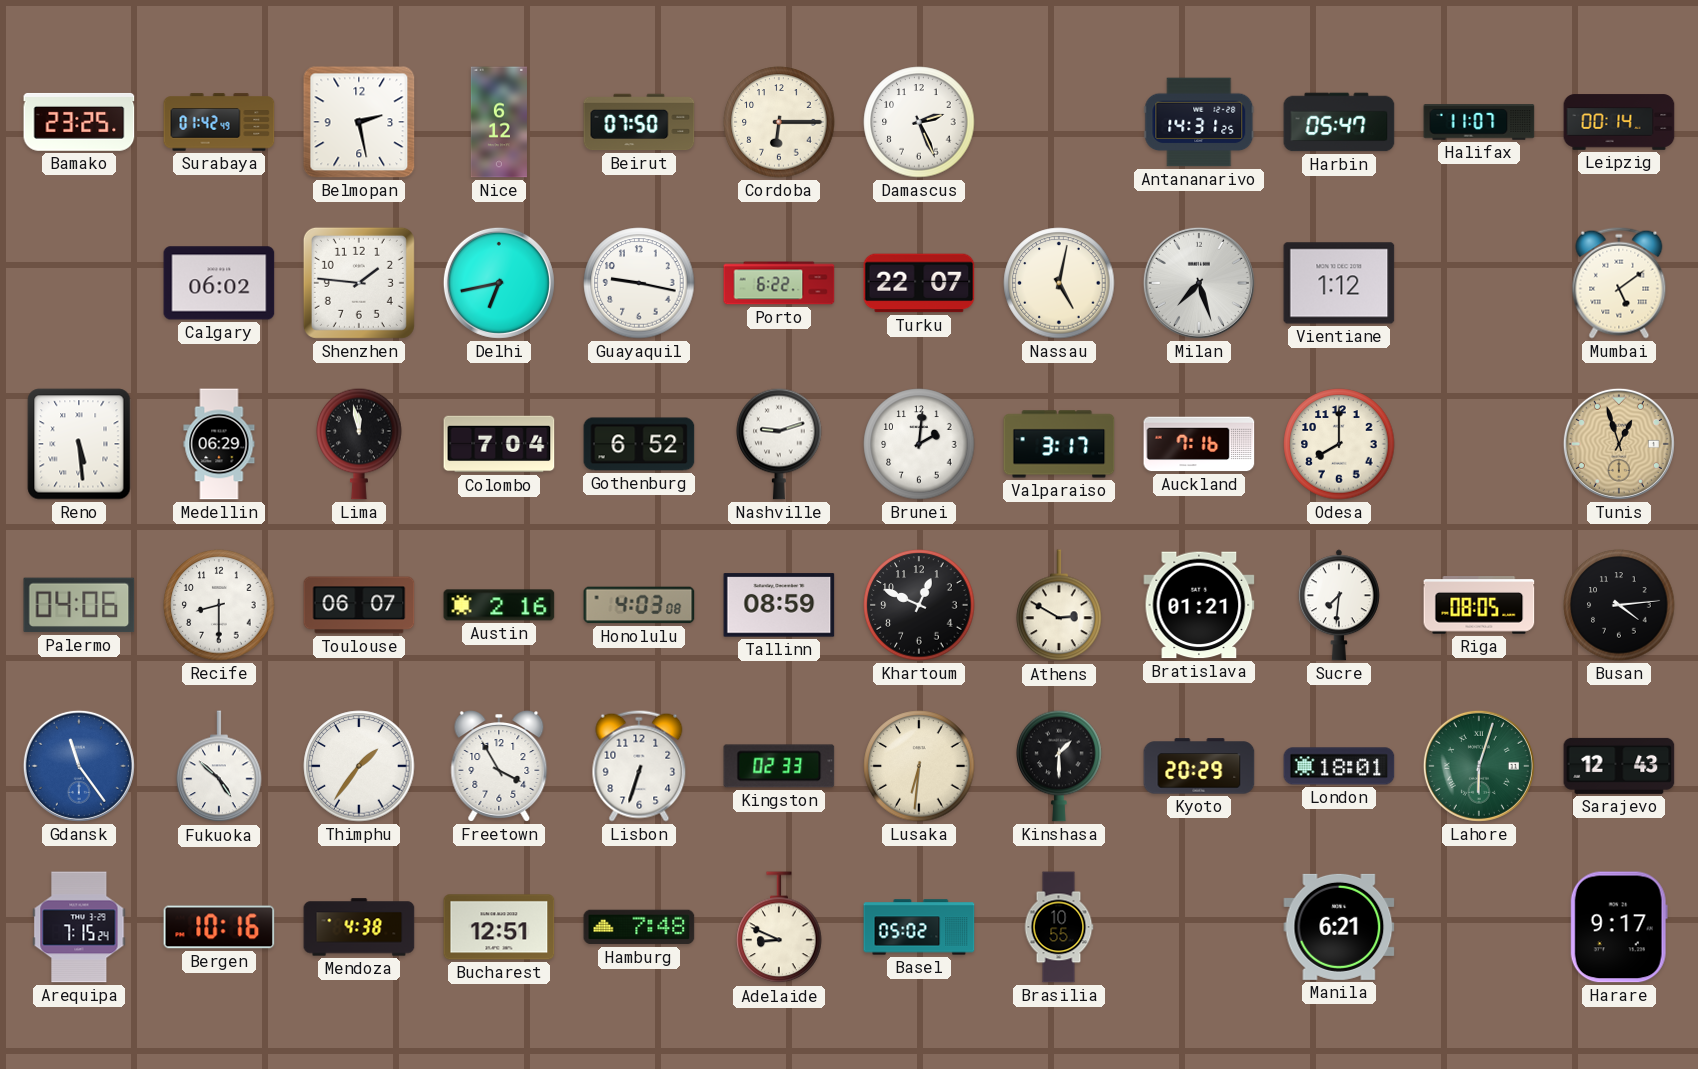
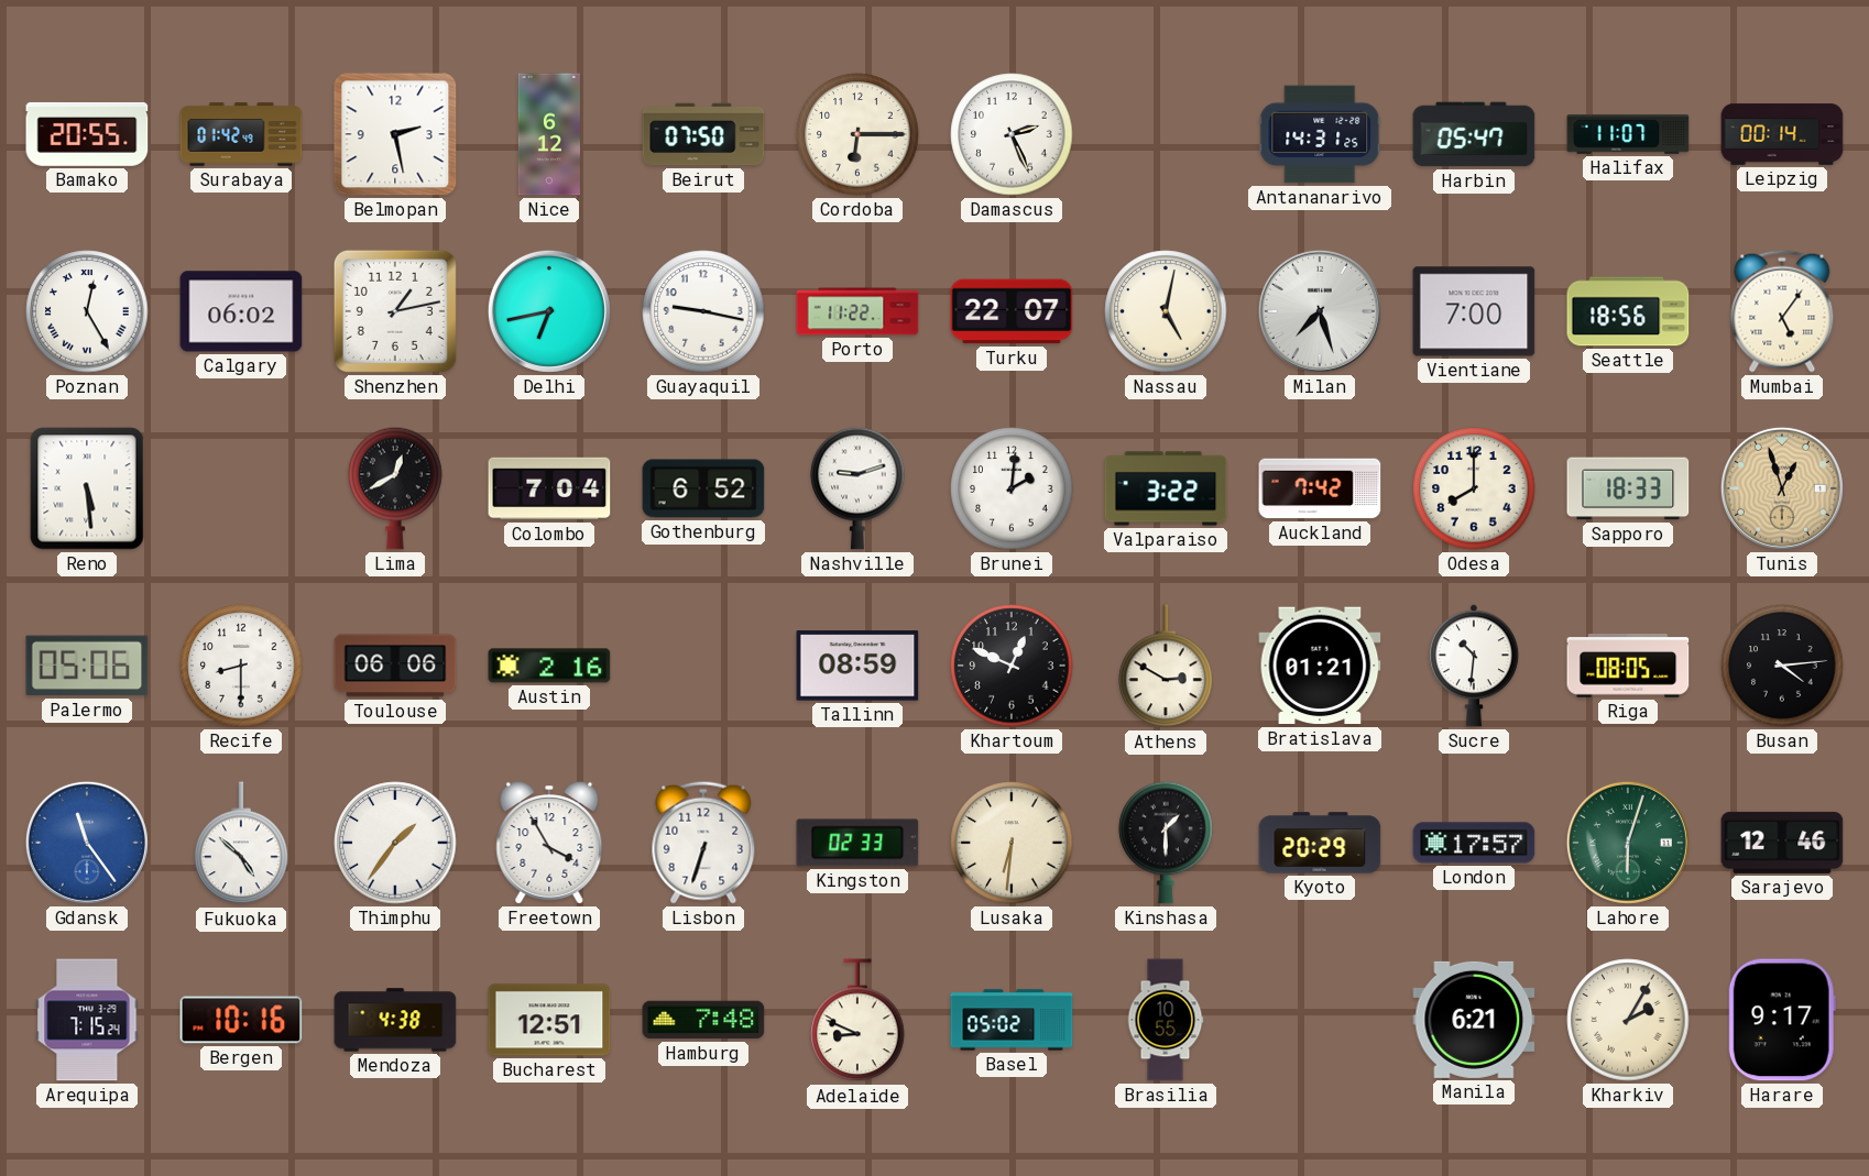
Bamako: 23:25 -> 20:55
Poznan: none -> 12:25
Shenzhen: 1:46 -> 1:13
Porto: 6:22 -> 11:22
Vientiane: 1:12 -> 7:00
Seattle: none -> 18:56
Mumbai: 5:09 -> 5:06
Medellin: 06:29 -> none
Lima: 11:58 -> 12:40
Valparaiso: 3:17 -> 3:22
Auckland: 7:16 -> 7:42
Sapporo: none -> 18:33
Palermo: 04:06 -> 05:06
Toulouse: 06:07 -> 06:06
Honolulu: 4:03 -> none
Sucre: 7:31 -> 10:31
London: 18:01 -> 17:57
Sarajevo: 12:43 -> 12:46
Kharkiv: none -> 2:05
